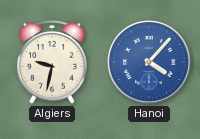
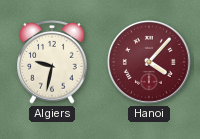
Hanoi dial: blue -> burgundy
